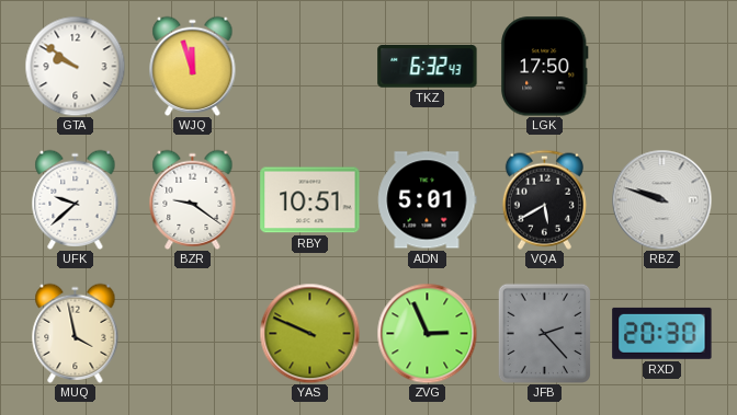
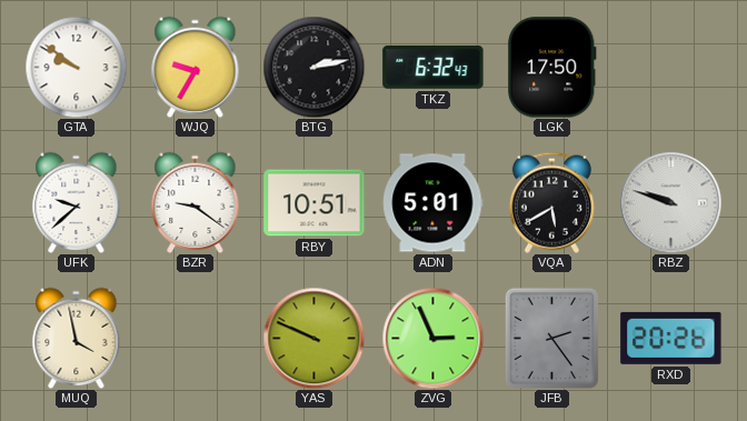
WJQ: 11:57 -> 9:35
BTG: none -> 2:13
JFB: 2:23 -> 2:24
RXD: 20:30 -> 20:26
